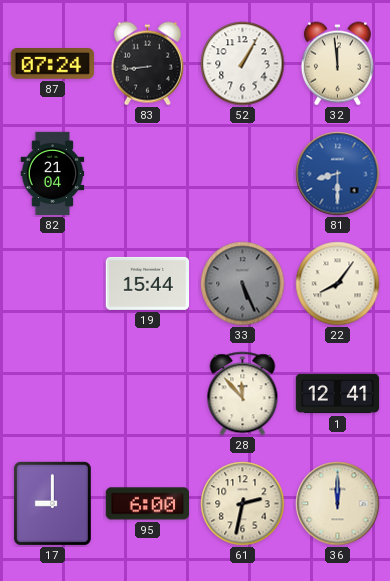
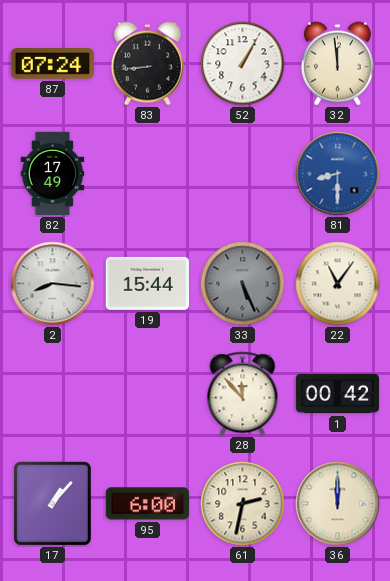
82: 21:04 -> 17:49
2: none -> 8:16
22: 8:06 -> 11:06
1: 12:41 -> 00:42
17: 9:00 -> 1:07
